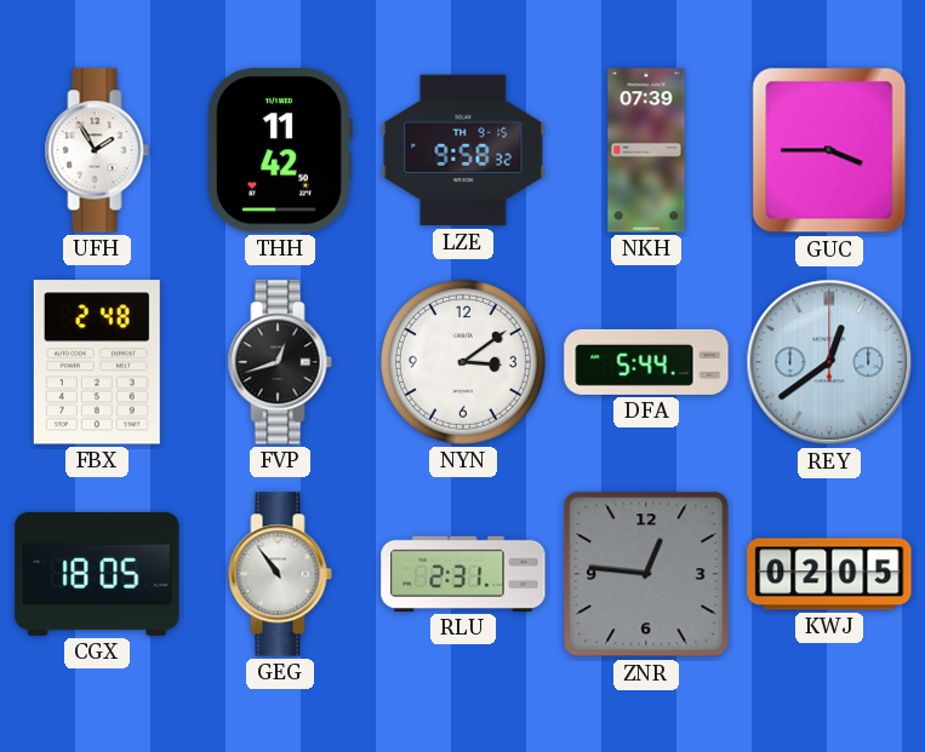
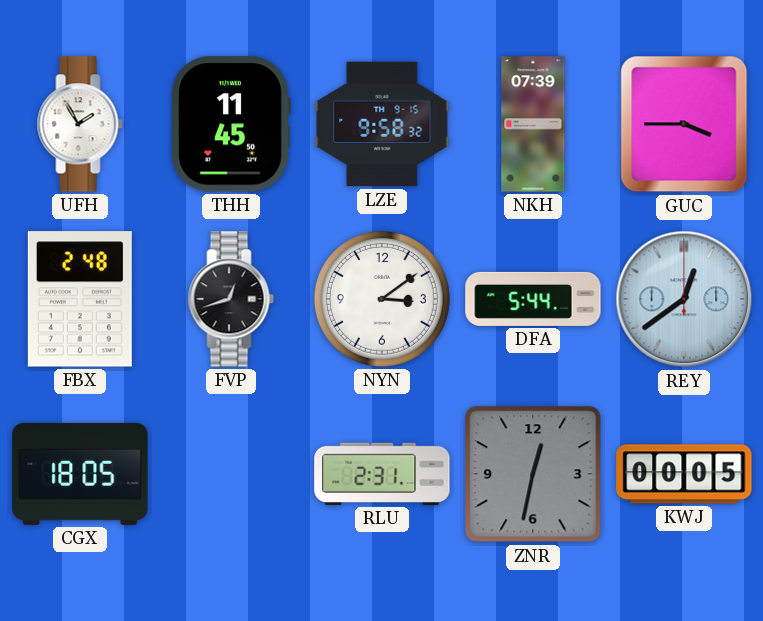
THH: 11:42 -> 11:45
GEG: 10:54 -> none
ZNR: 12:46 -> 12:32
KWJ: 02:05 -> 00:05
